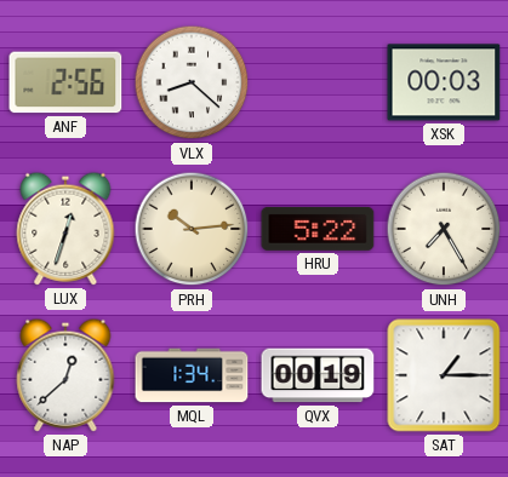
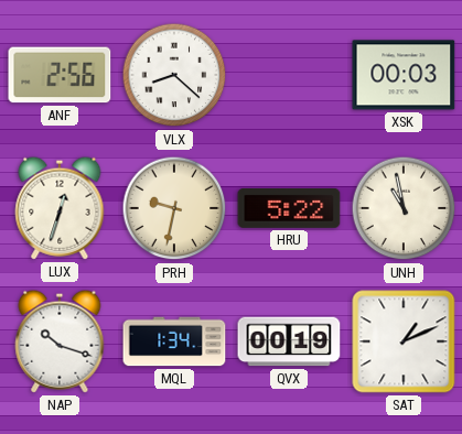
PRH: 10:14 -> 9:32
UNH: 7:25 -> 10:58
NAP: 12:38 -> 10:18
SAT: 1:15 -> 1:11
